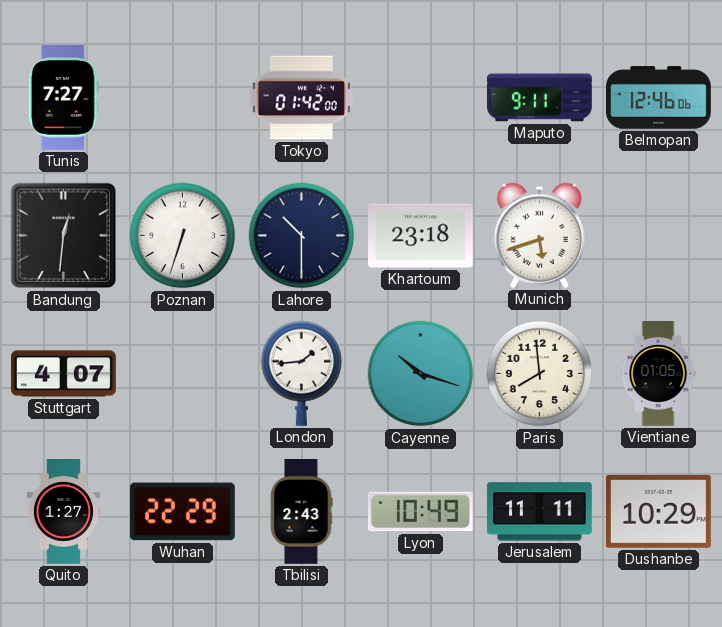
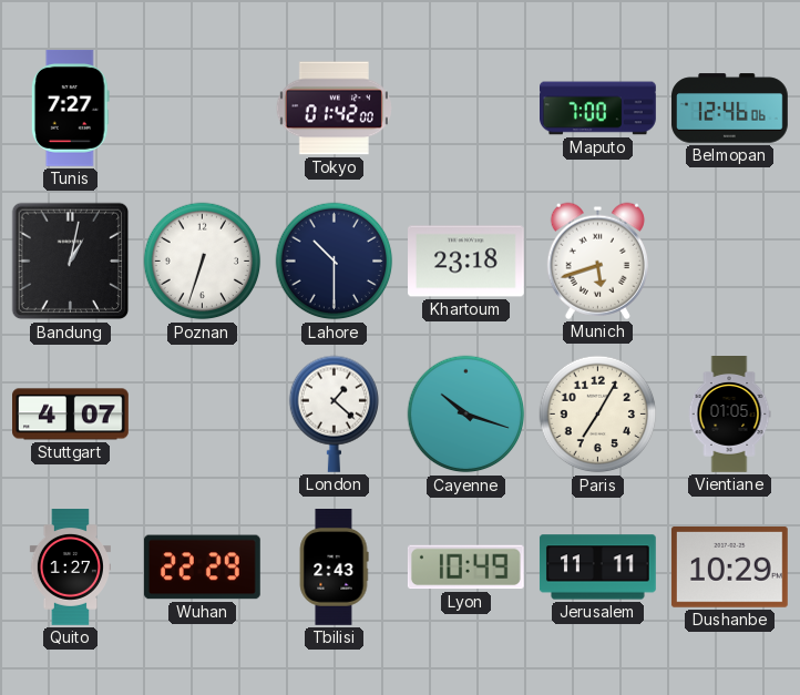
Maputo: 9:11 -> 7:00
Bandung: 12:31 -> 1:02
London: 1:44 -> 1:22
Paris: 7:59 -> 7:05
